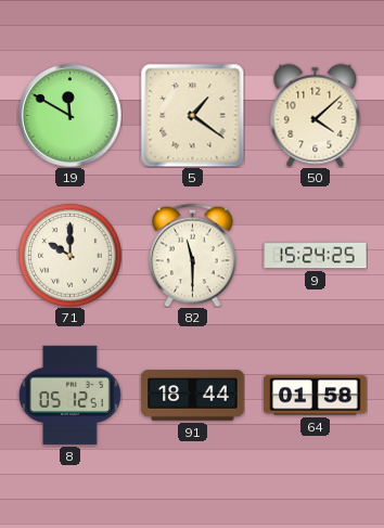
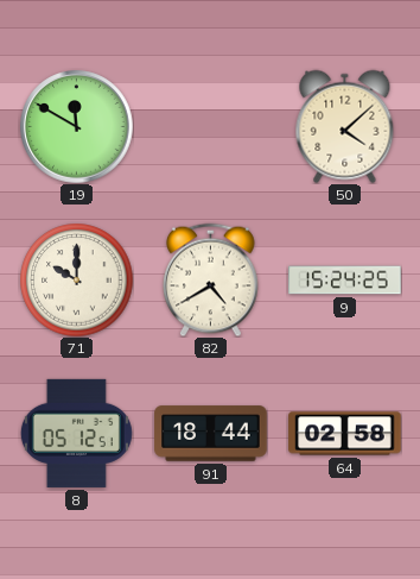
5: 1:21 -> none
82: 11:30 -> 4:40
64: 01:58 -> 02:58
